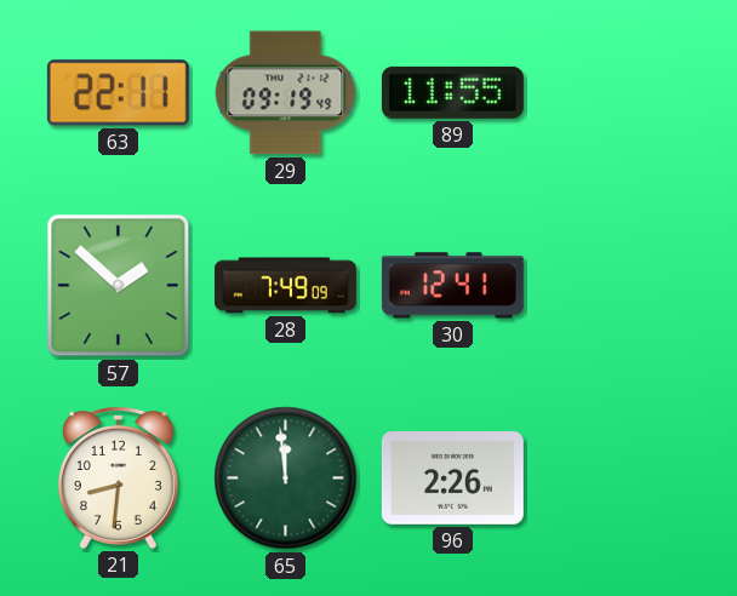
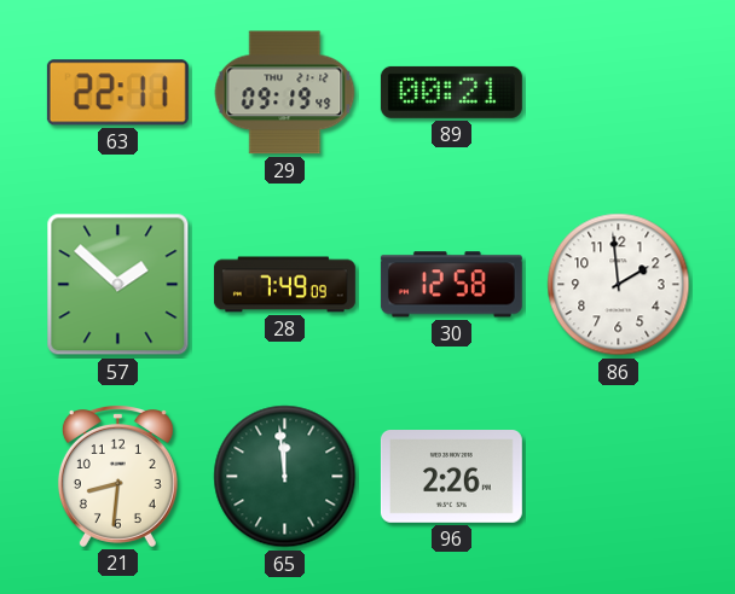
89: 11:55 -> 00:21
30: 12:41 -> 12:58
86: none -> 1:59
